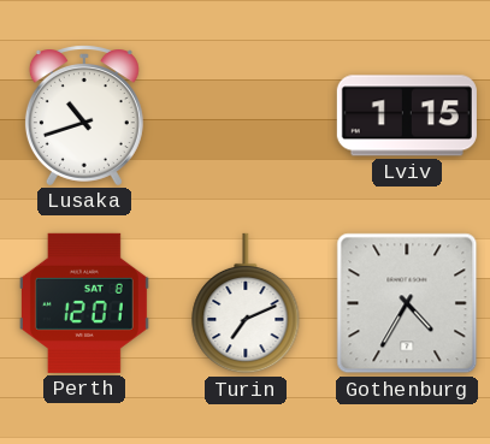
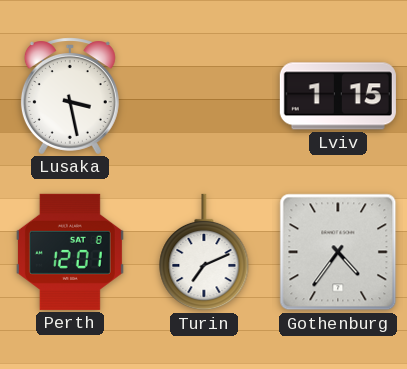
Lusaka: 10:42 -> 3:28
Gothenburg: 4:35 -> 4:36
